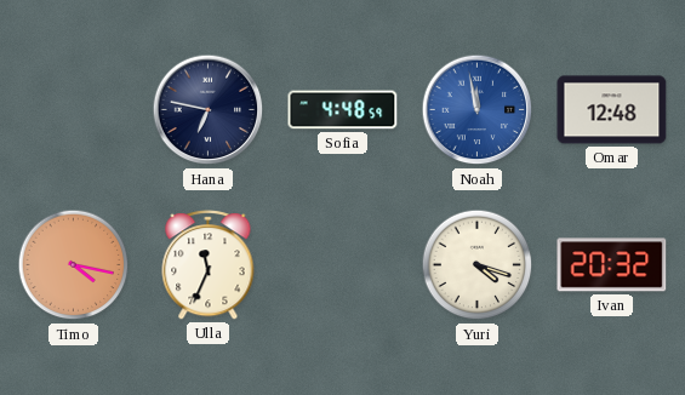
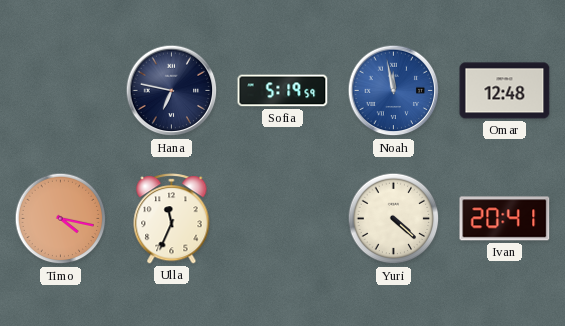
Sofia: 4:48 -> 5:19
Yuri: 4:18 -> 4:22
Ivan: 20:32 -> 20:41
